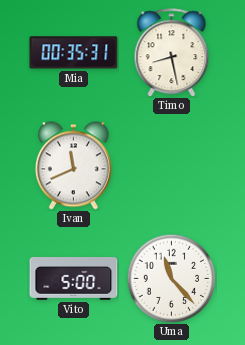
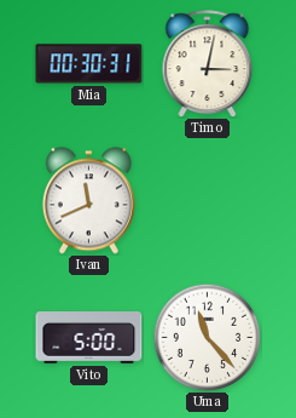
Mia: 00:35 -> 00:30
Timo: 8:28 -> 3:02
